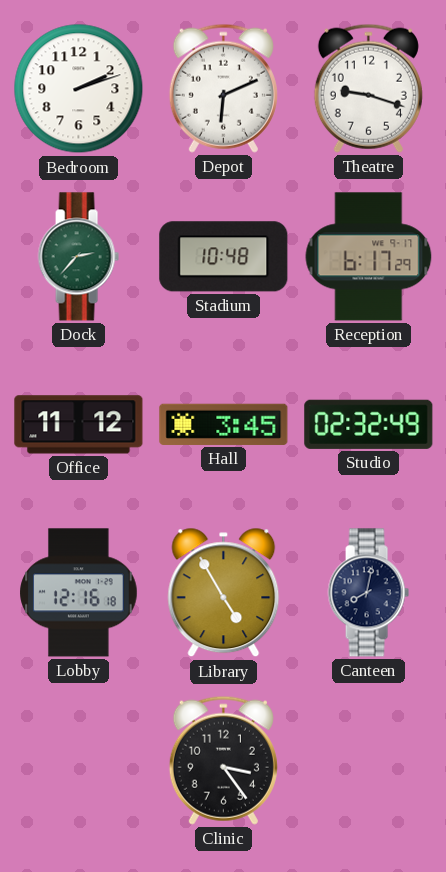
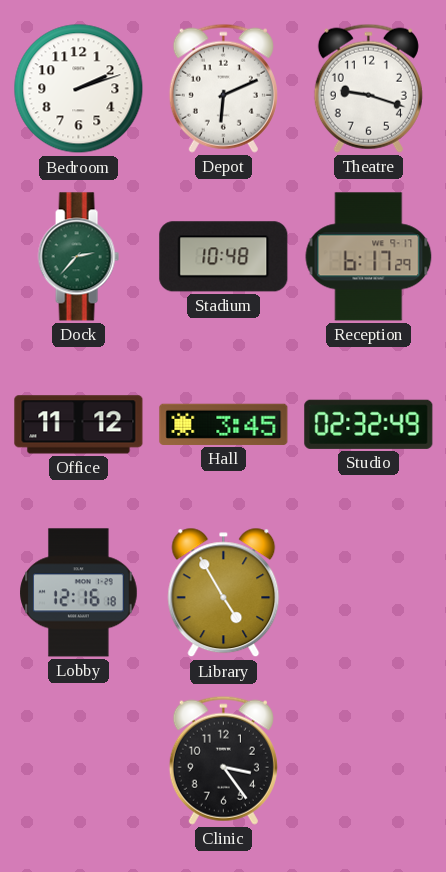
Canteen: 8:02 -> none
